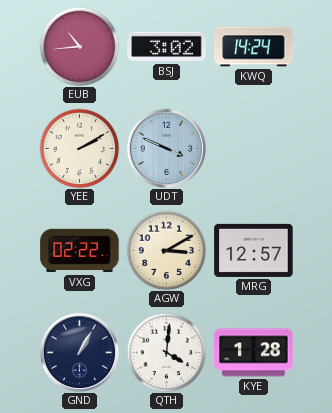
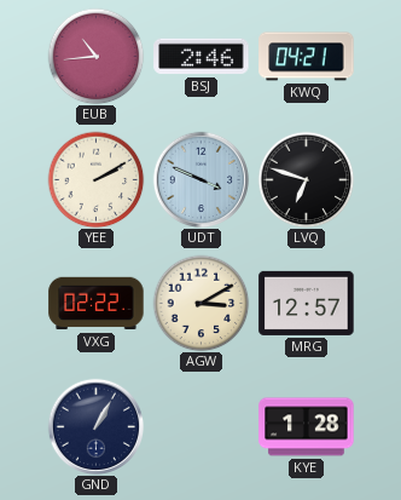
BSJ: 3:02 -> 2:46
KWQ: 14:24 -> 04:21
LVQ: none -> 6:48
QTH: 4:01 -> none
